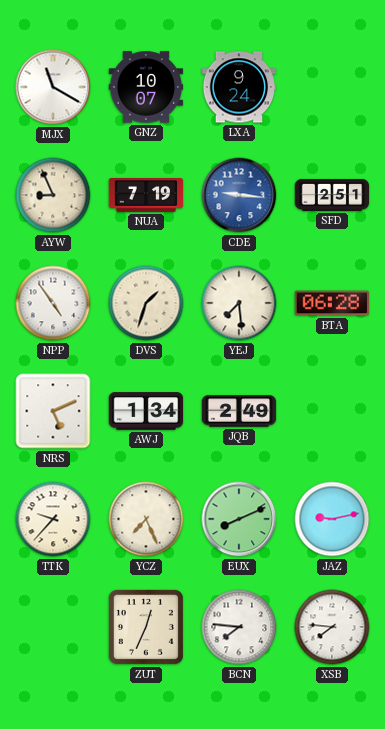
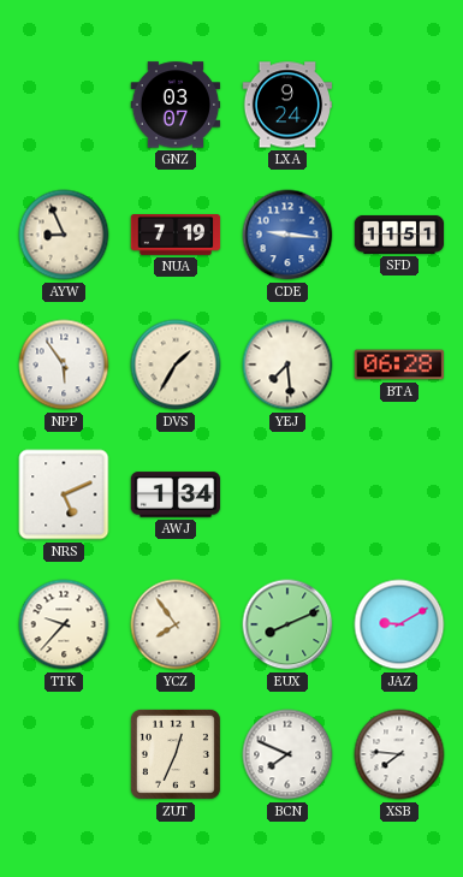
MJX: 11:20 -> none
GNZ: 10:07 -> 03:07
SFD: 2:51 -> 11:51
NPP: 4:54 -> 5:54
DVS: 1:33 -> 1:35
JQB: 2:49 -> none
YCZ: 7:26 -> 7:54
JAZ: 9:13 -> 9:10
BCN: 7:46 -> 7:49
